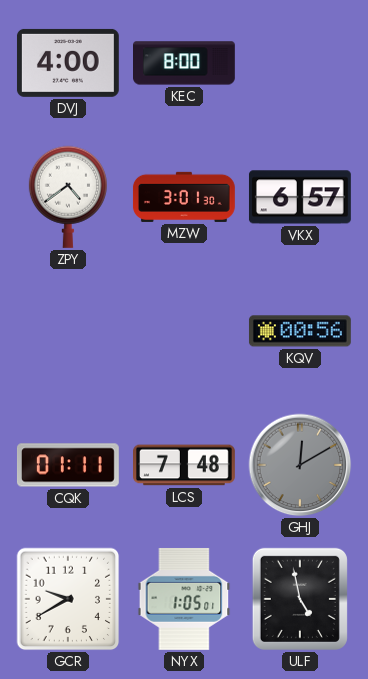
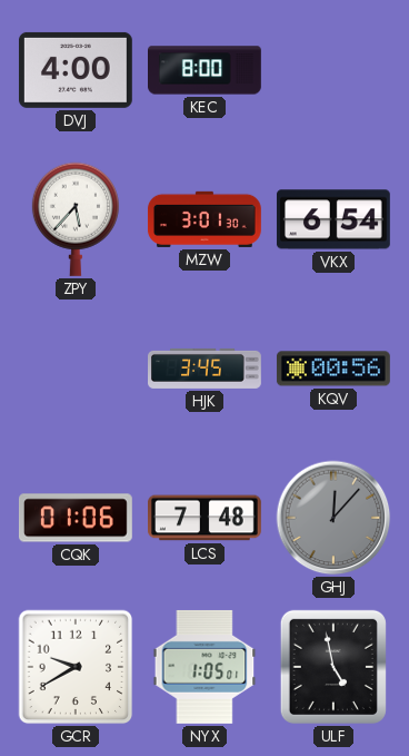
ZPY: 4:39 -> 5:37
VKX: 6:57 -> 6:54
HJK: none -> 3:45
CQK: 01:11 -> 01:06
GHJ: 12:10 -> 12:07
